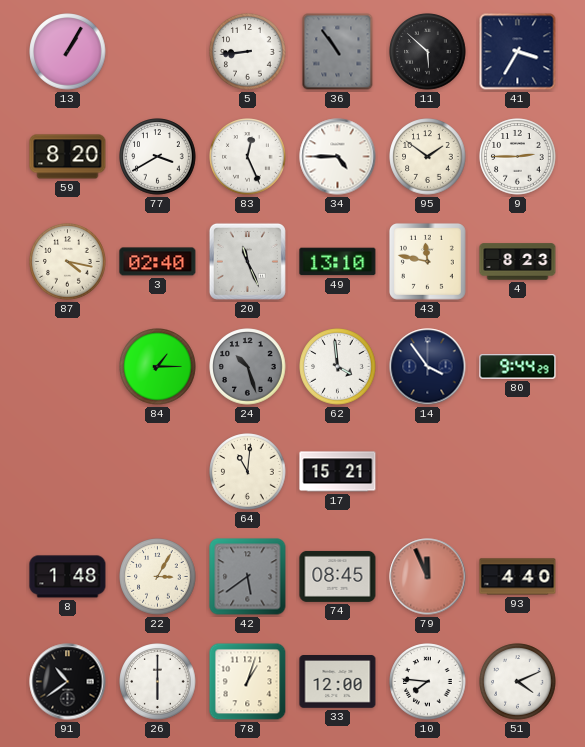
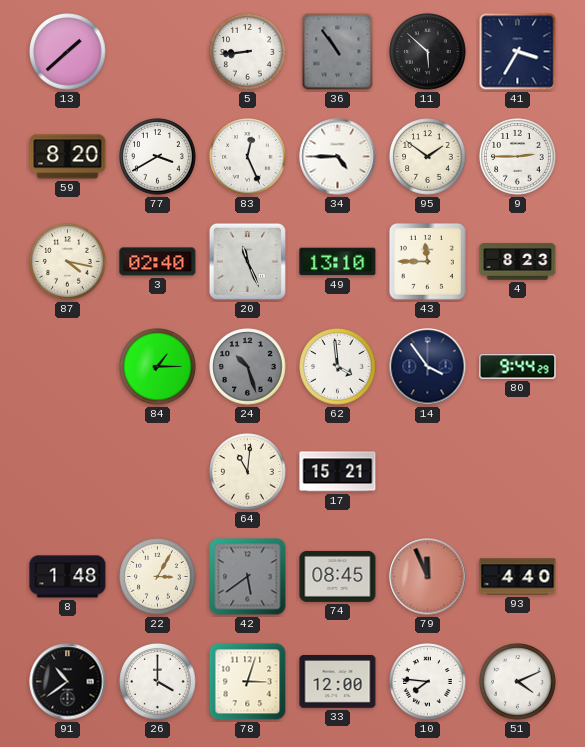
13: 1:05 -> 1:38
43: 11:47 -> 11:45
26: 6:00 -> 4:00
78: 1:03 -> 3:03
